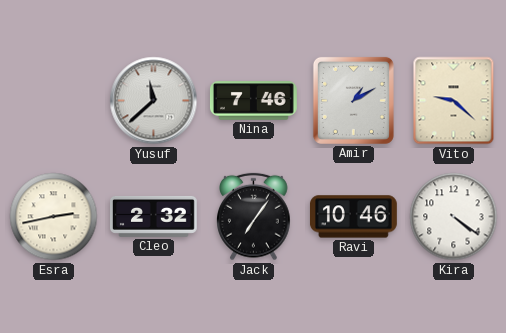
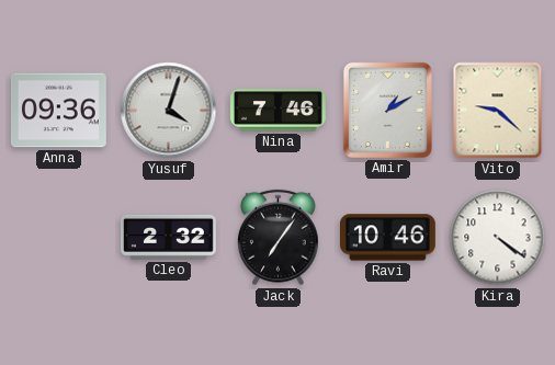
Anna: none -> 09:36
Yusuf: 11:38 -> 4:03
Esra: 2:43 -> none
